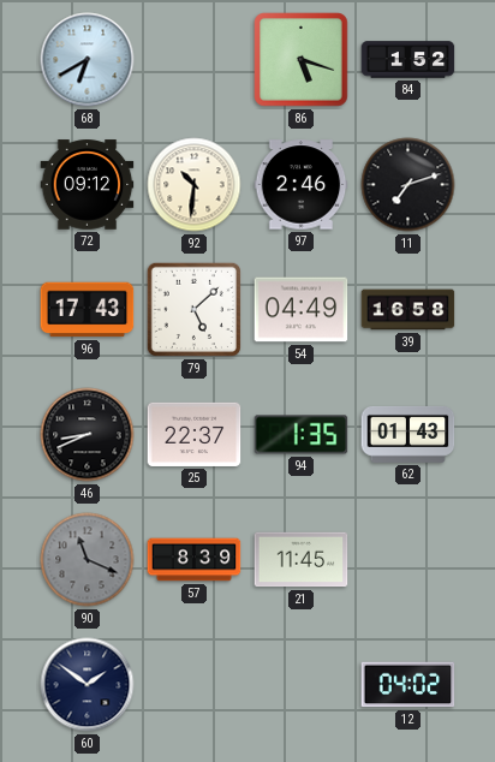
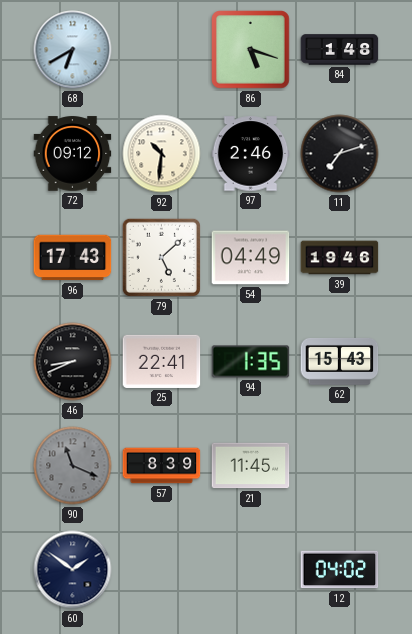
84: 1:52 -> 1:48
39: 16:58 -> 19:46
25: 22:37 -> 22:41
62: 01:43 -> 15:43
